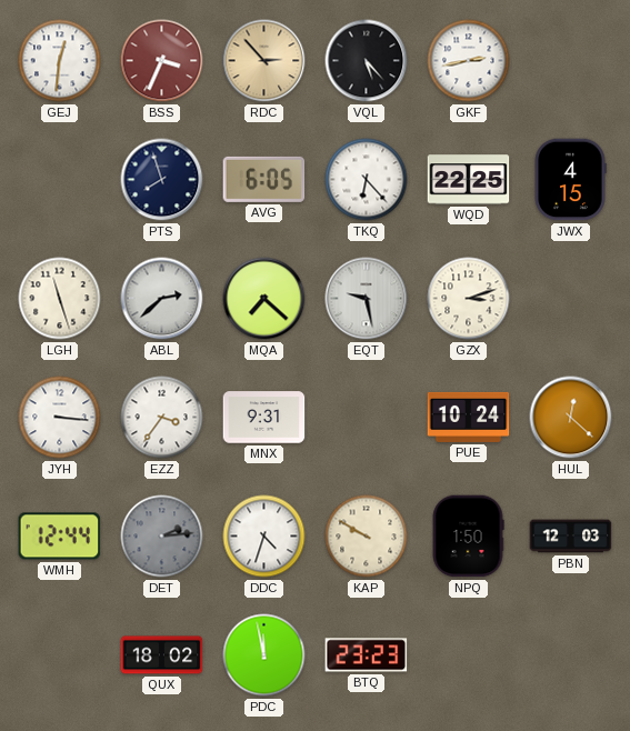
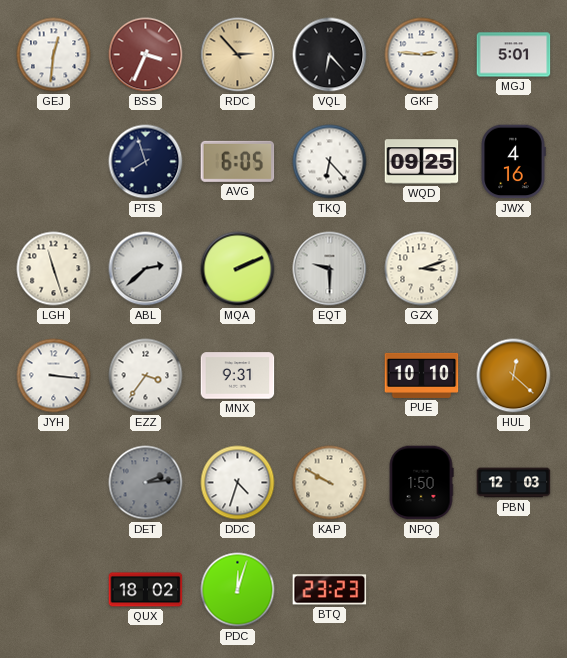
VQL: 5:23 -> 6:23
GKF: 2:43 -> 2:46
MGJ: none -> 5:01
WQD: 22:25 -> 09:25
JWX: 4:15 -> 4:16
MQA: 7:22 -> 2:11
EQT: 9:28 -> 9:30
PUE: 10:24 -> 10:10
WMH: 12:44 -> none
PDC: 11:58 -> 12:03
